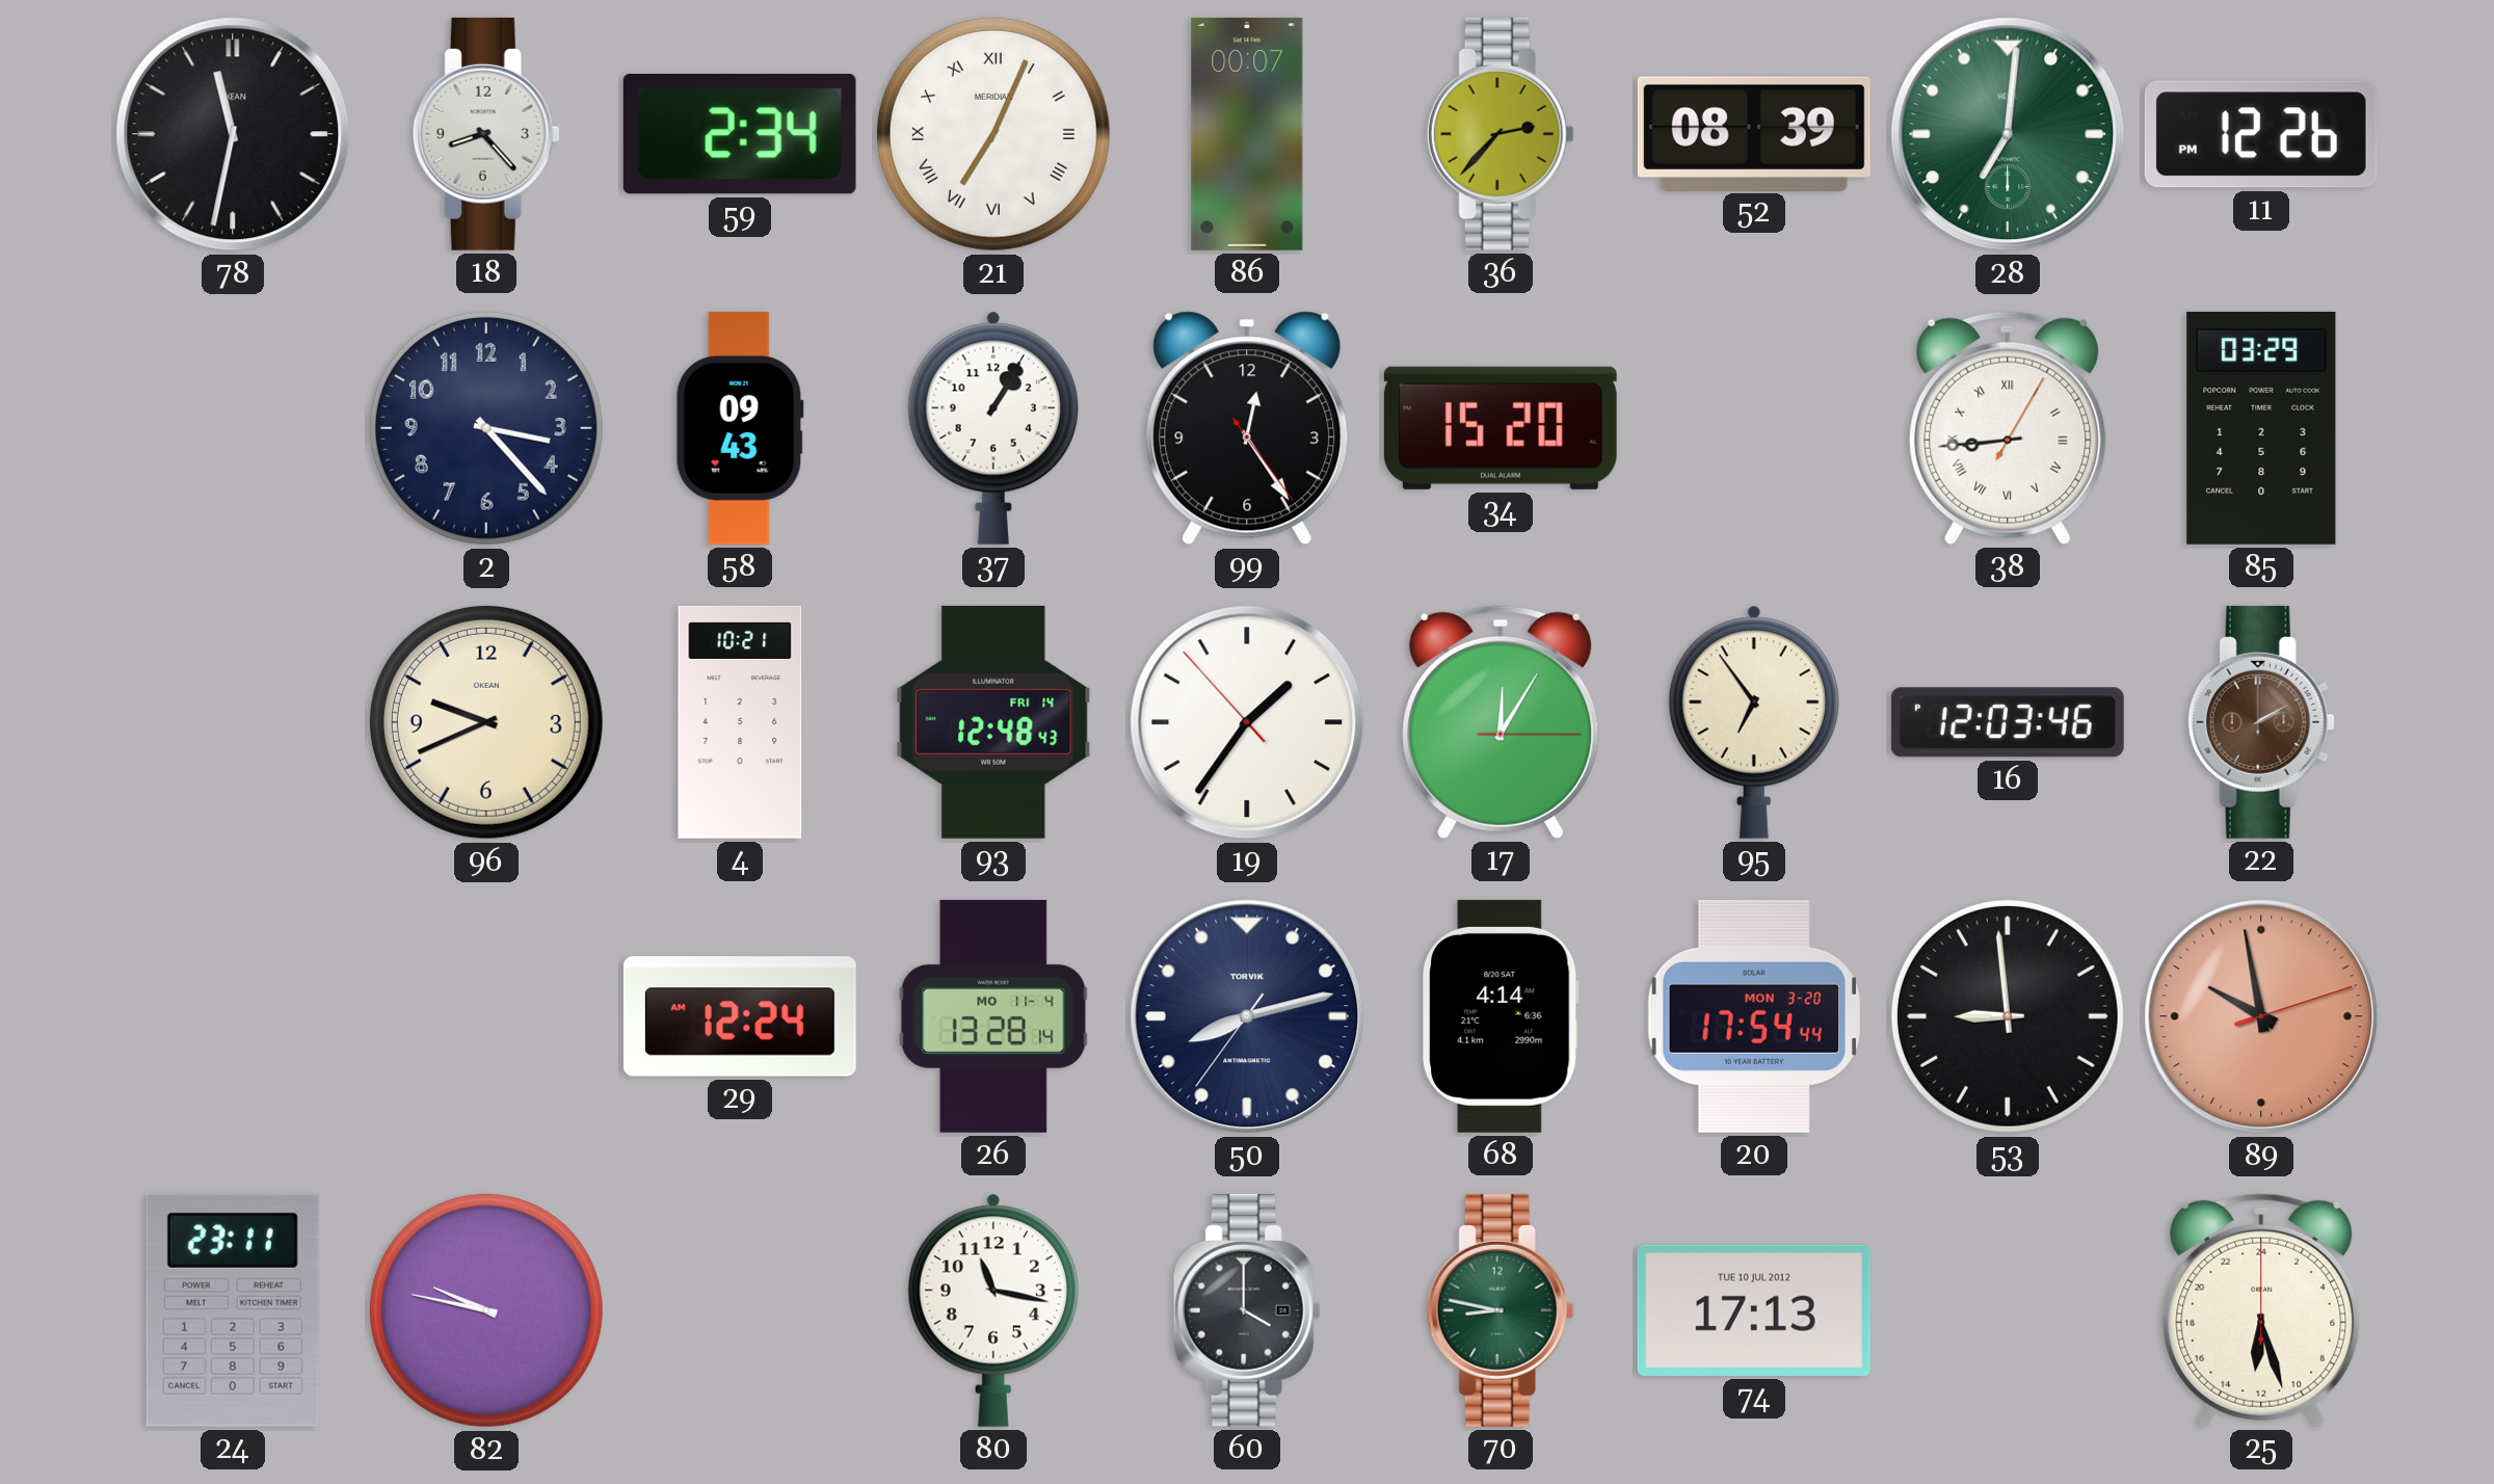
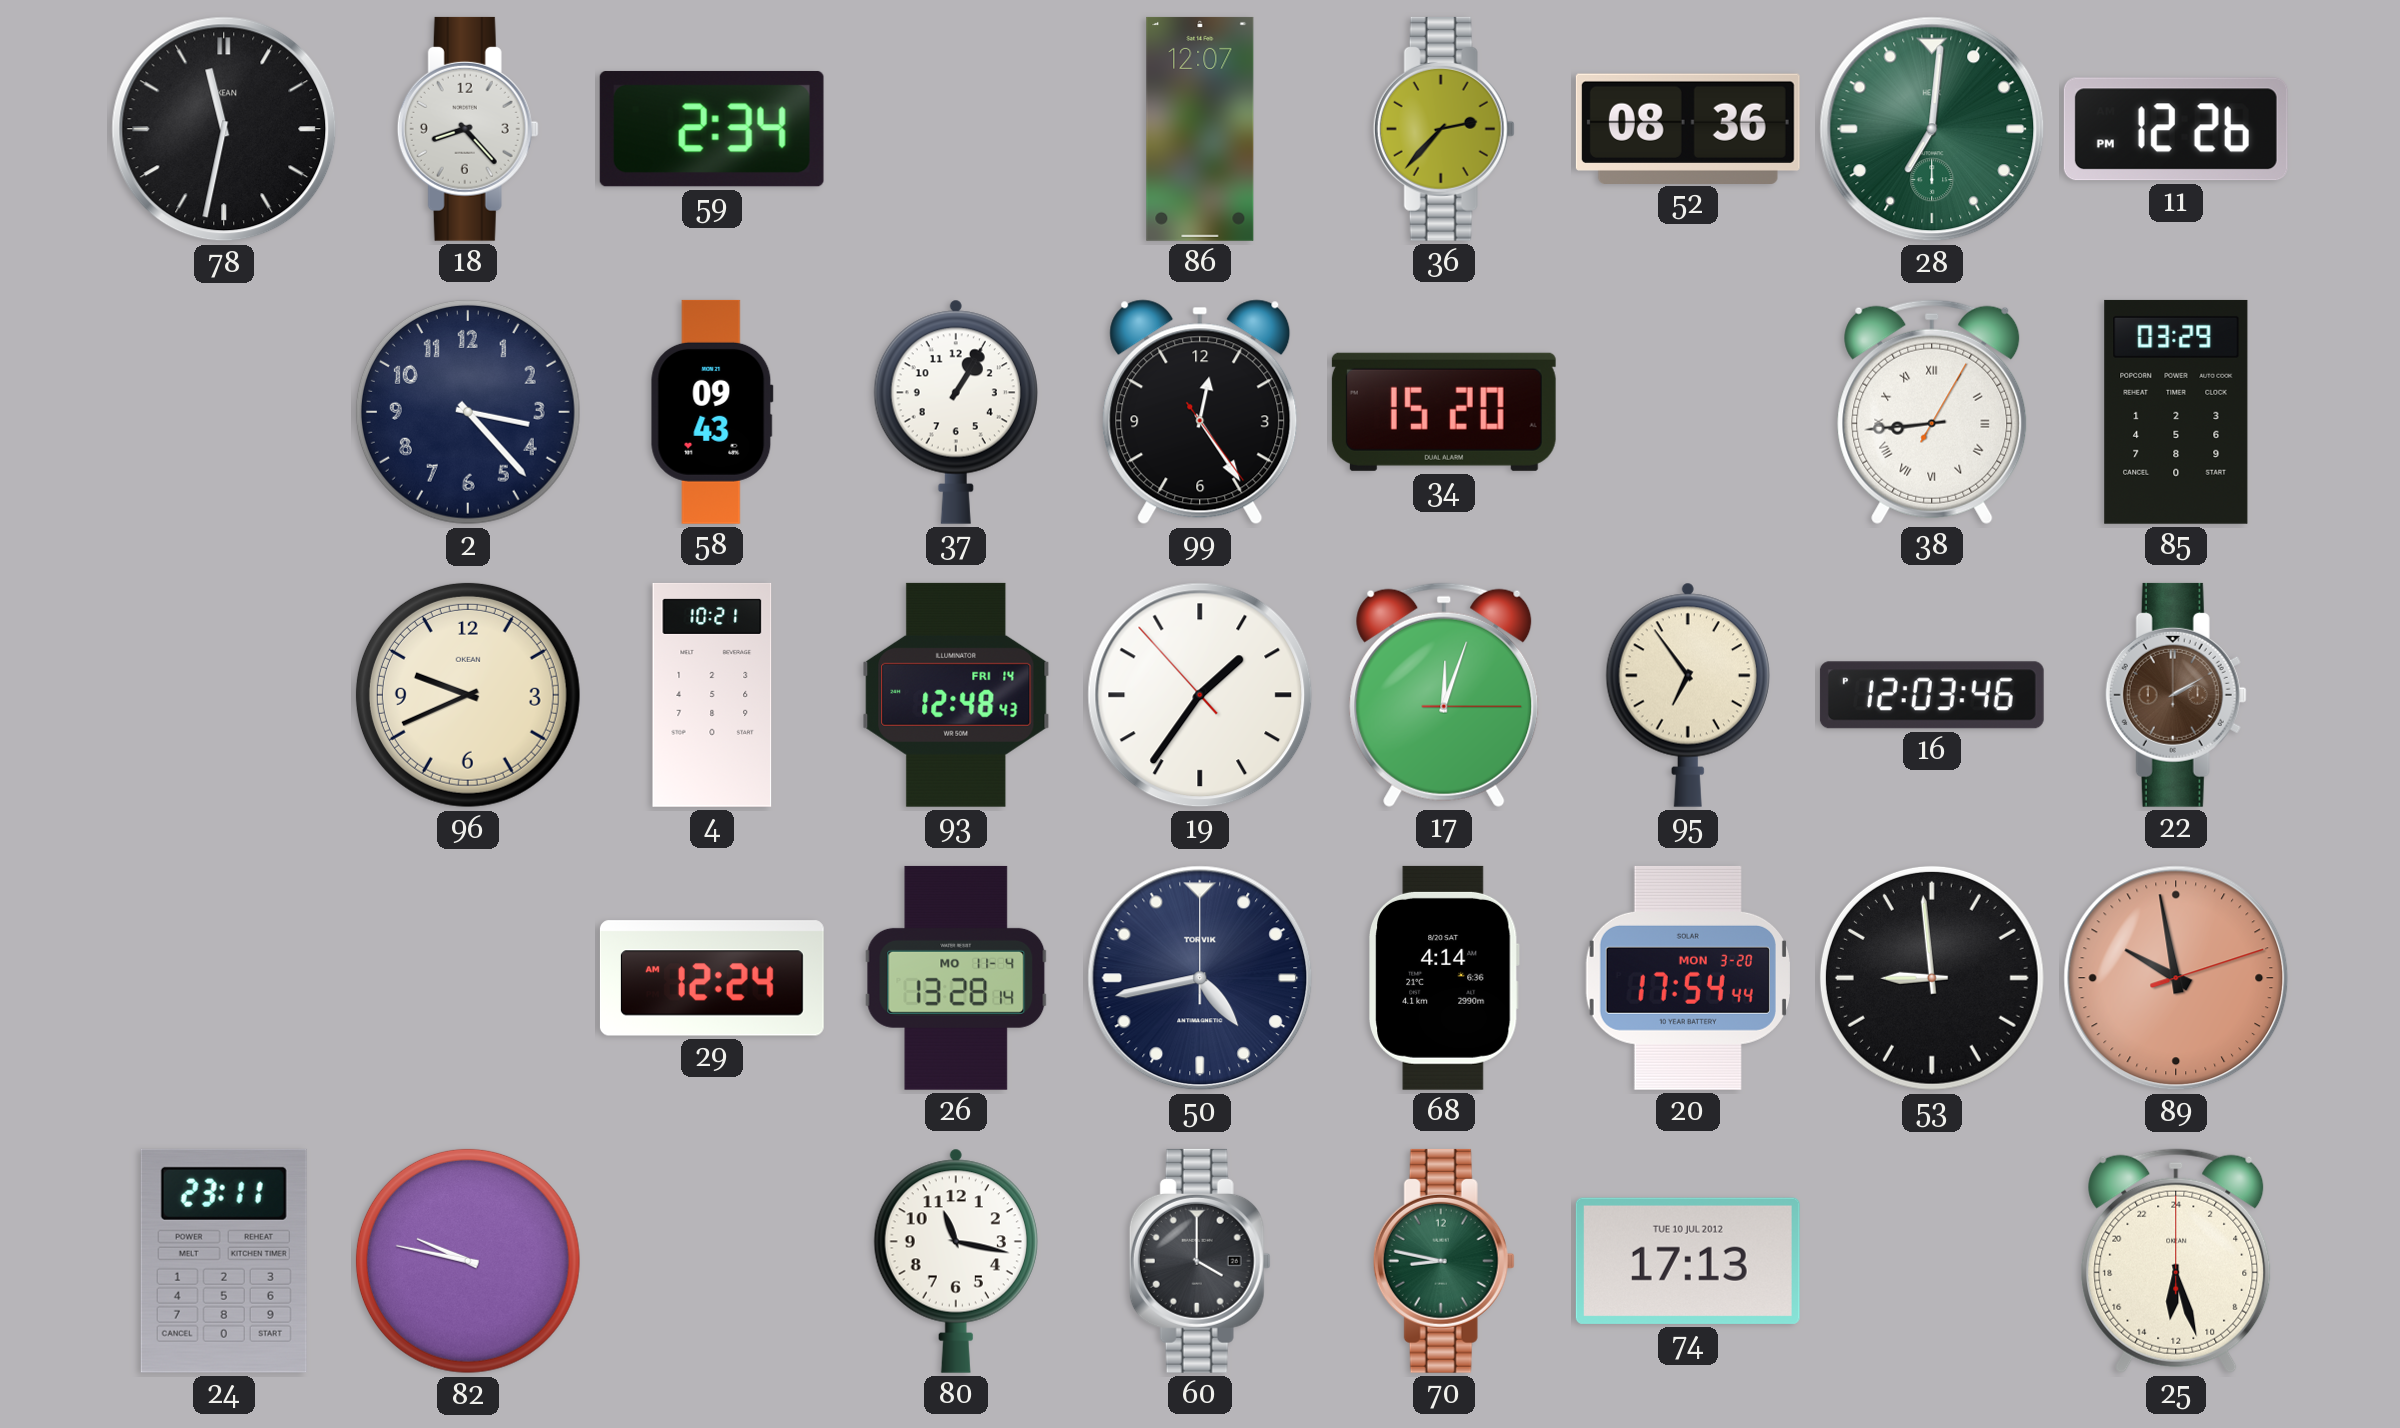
21: 7:04 -> none
86: 00:07 -> 12:07
52: 08:39 -> 08:36
17: 12:05 -> 12:03
50: 8:12 -> 4:43
